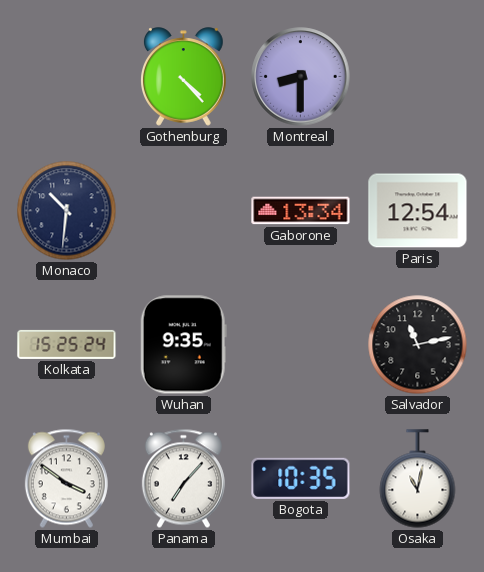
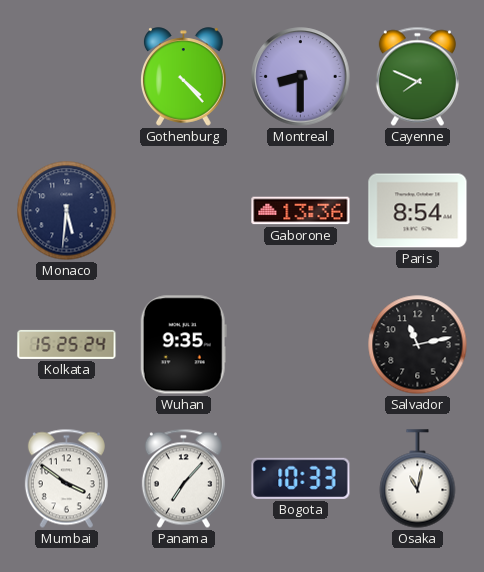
Cayenne: none -> 7:49
Monaco: 10:31 -> 5:31
Gaborone: 13:34 -> 13:36
Paris: 12:54 -> 8:54
Bogota: 10:35 -> 10:33
